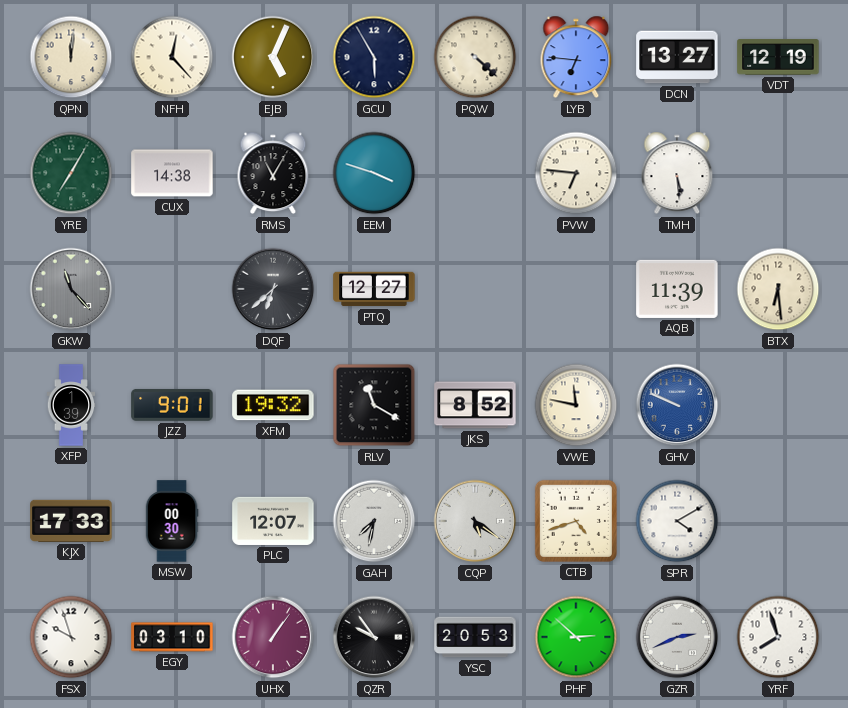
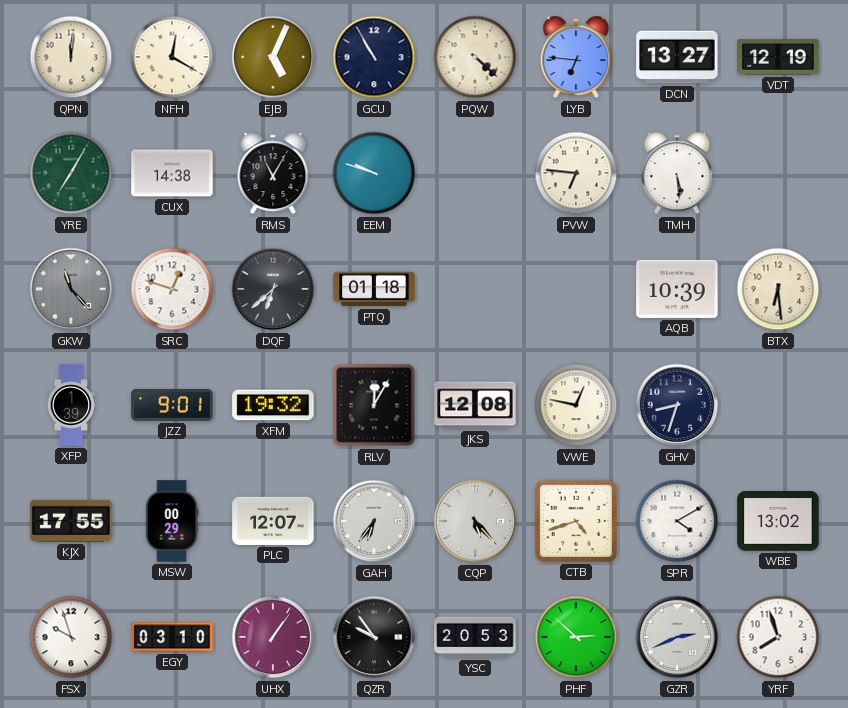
NFH: 12:23 -> 12:20
GCU: 5:55 -> 10:55
EEM: 3:48 -> 9:48
SRC: none -> 12:48
PTQ: 12:27 -> 01:18
AQB: 11:39 -> 10:39
RLV: 11:20 -> 12:05
JKS: 8:52 -> 12:08
VWE: 11:47 -> 12:47
GHV: 9:49 -> 8:33
GHV dial: blue -> navy
KJX: 17:33 -> 17:55
MSW: 00:30 -> 00:29
GAH: 7:32 -> 6:36
CQP: 5:21 -> 5:23
WBE: none -> 13:02
